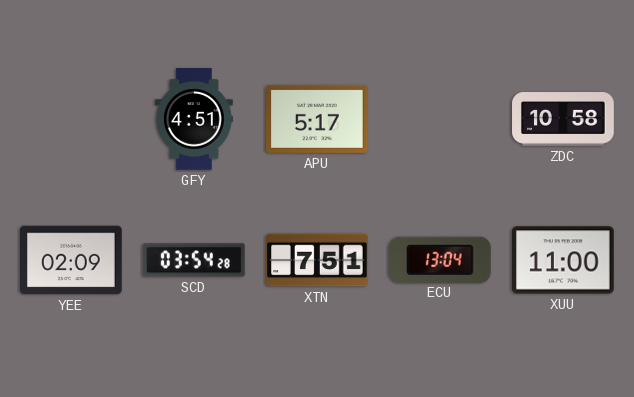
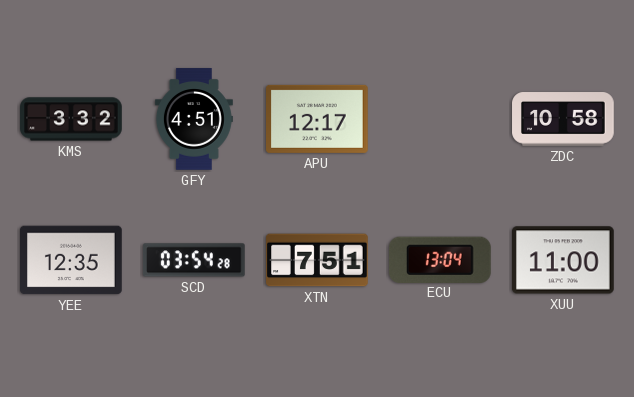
KMS: none -> 3:32
APU: 5:17 -> 12:17
YEE: 02:09 -> 12:35
